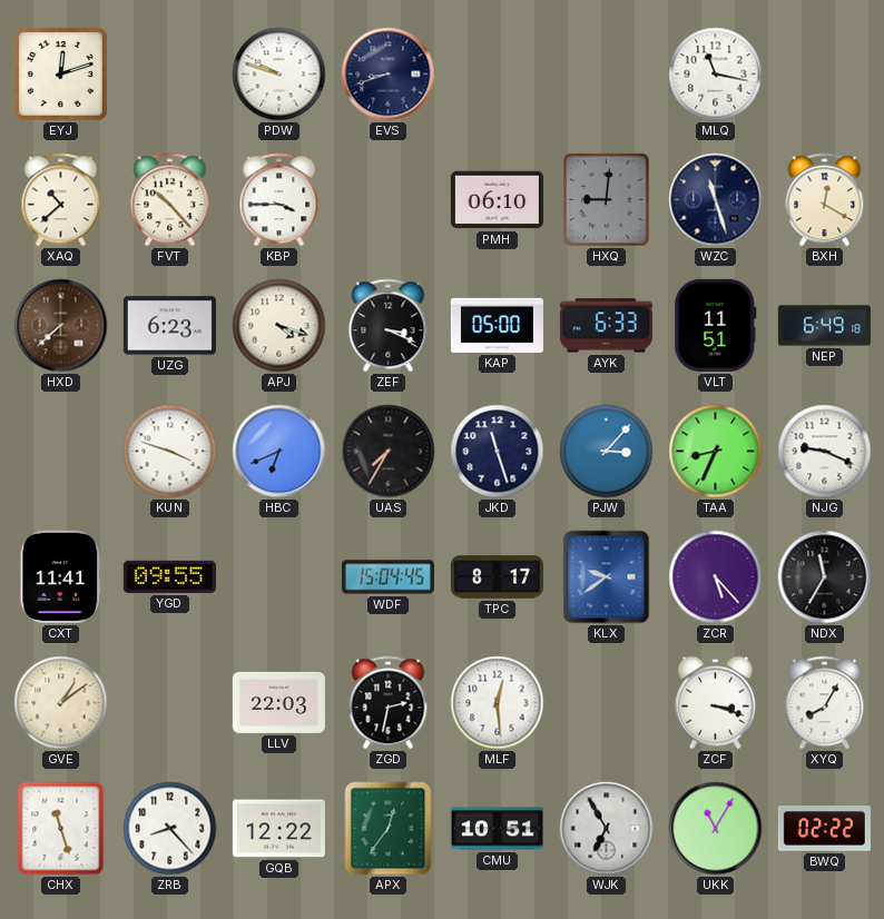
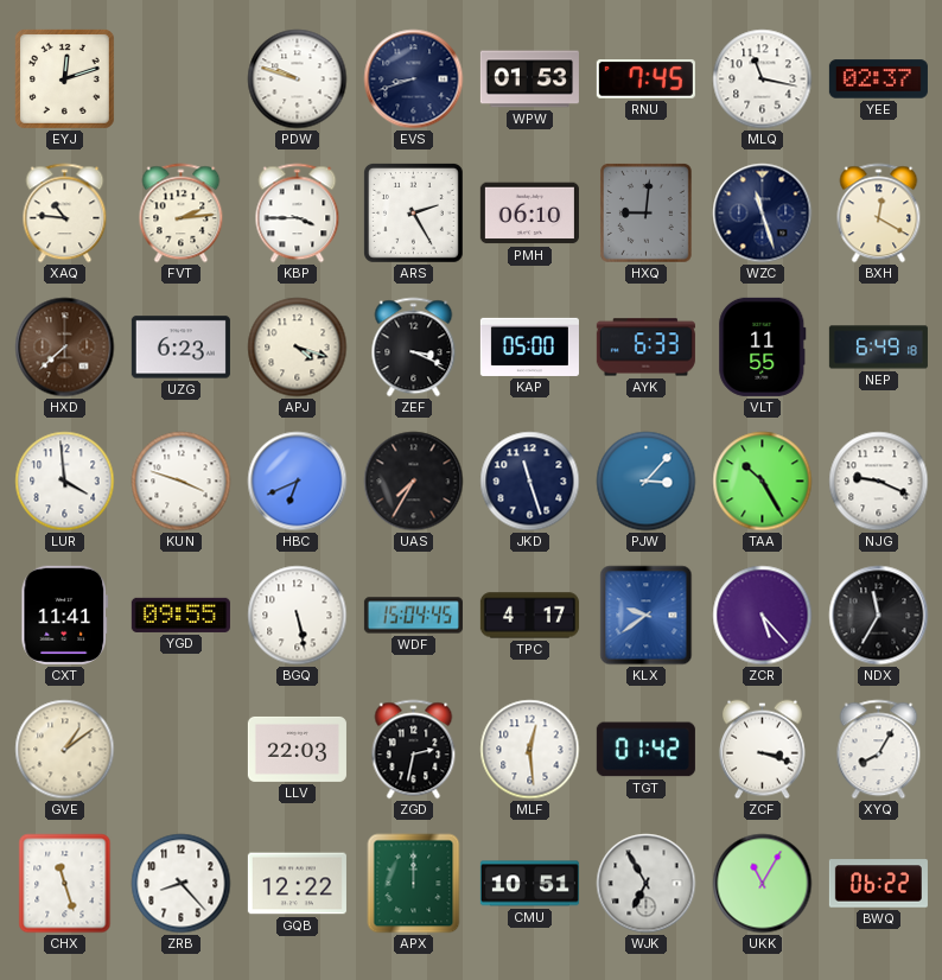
WPW: none -> 01:53
RNU: none -> 7:45
YEE: none -> 02:37
XAQ: 10:38 -> 10:46
FVT: 10:23 -> 2:14
ARS: none -> 2:25
VLT: 11:51 -> 11:55
LUR: none -> 3:59
TAA: 8:34 -> 10:25
BGQ: none -> 5:28
TPC: 8:17 -> 4:17
TGT: none -> 01:42
APX: 12:36 -> 12:00
BWQ: 02:22 -> 06:22
